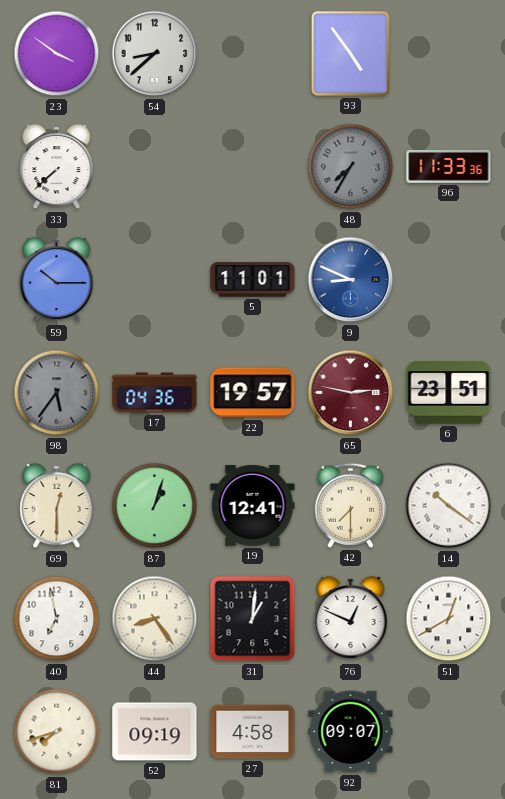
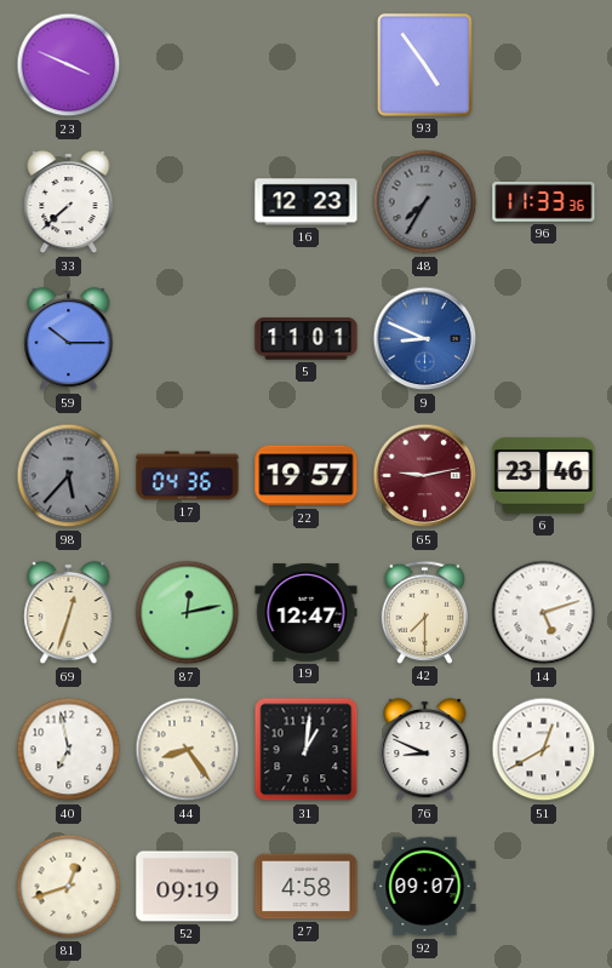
23: 3:51 -> 3:49
54: 8:38 -> none
16: none -> 12:23
98: 5:36 -> 5:37
65: 2:47 -> 9:13
6: 23:51 -> 23:46
69: 12:30 -> 12:33
87: 1:03 -> 12:13
19: 12:41 -> 12:47
14: 10:21 -> 5:12
76: 12:49 -> 8:49
81: 7:42 -> 12:42
